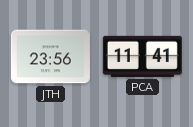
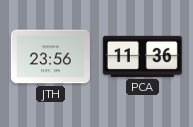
PCA: 11:41 -> 11:36
